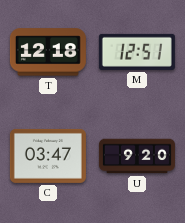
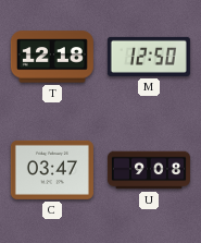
M: 12:51 -> 12:50
U: 9:20 -> 9:08
